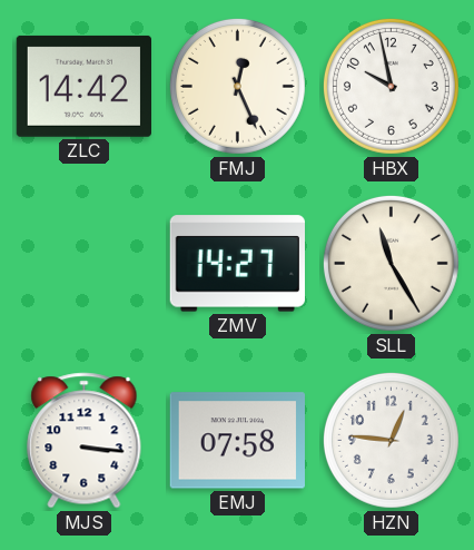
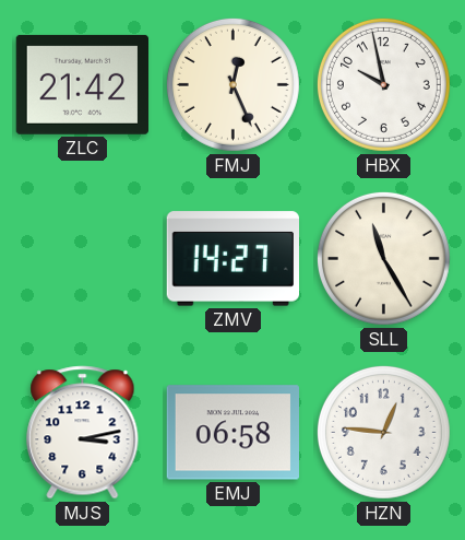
ZLC: 14:42 -> 21:42
MJS: 3:16 -> 3:13
EMJ: 07:58 -> 06:58
